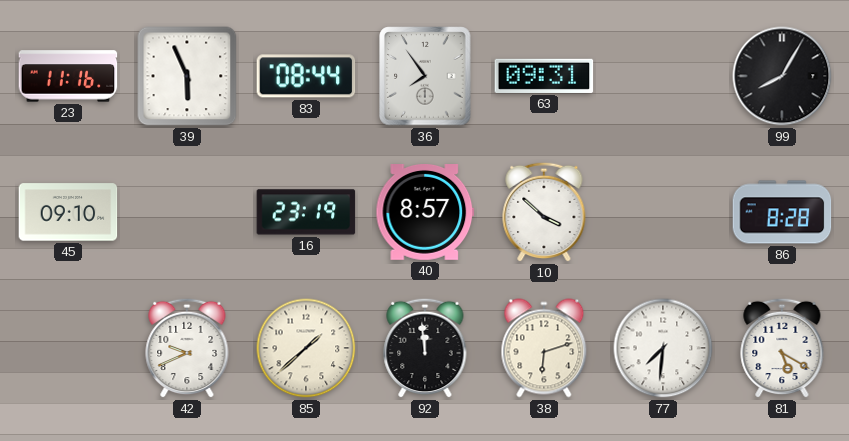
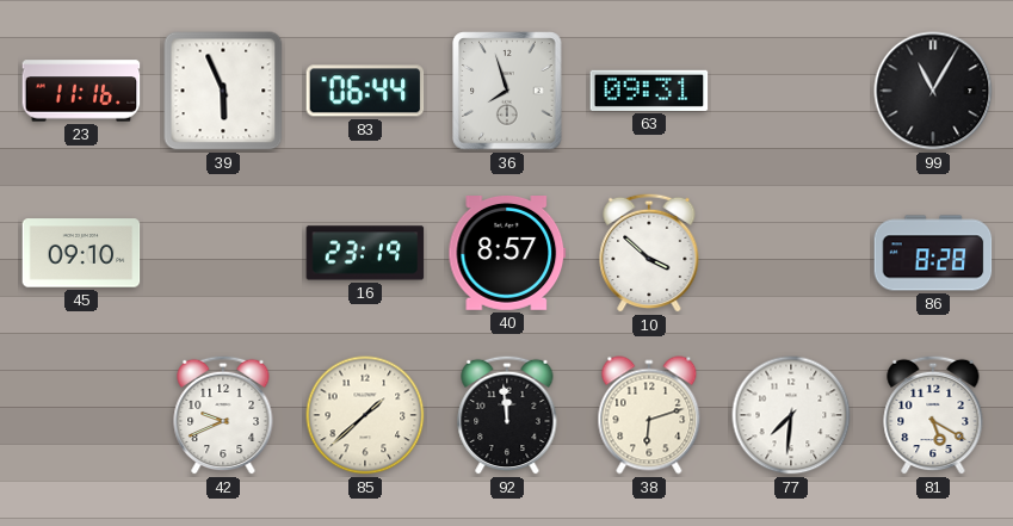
83: 08:44 -> 06:44
36: 7:54 -> 7:57
99: 8:05 -> 11:05
